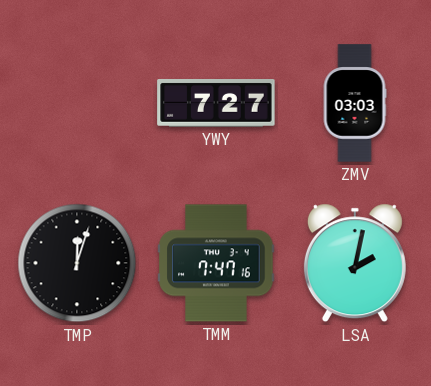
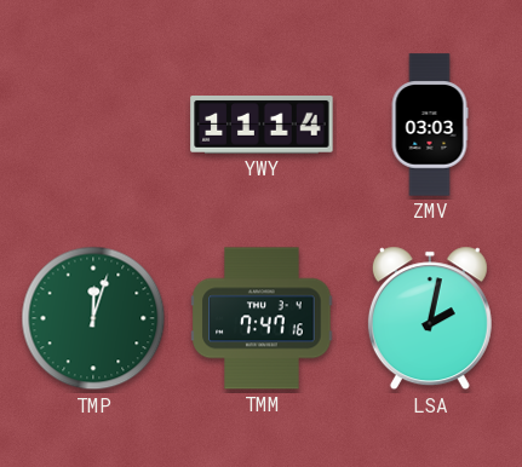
YWY: 7:27 -> 11:14
TMP dial: black -> green
